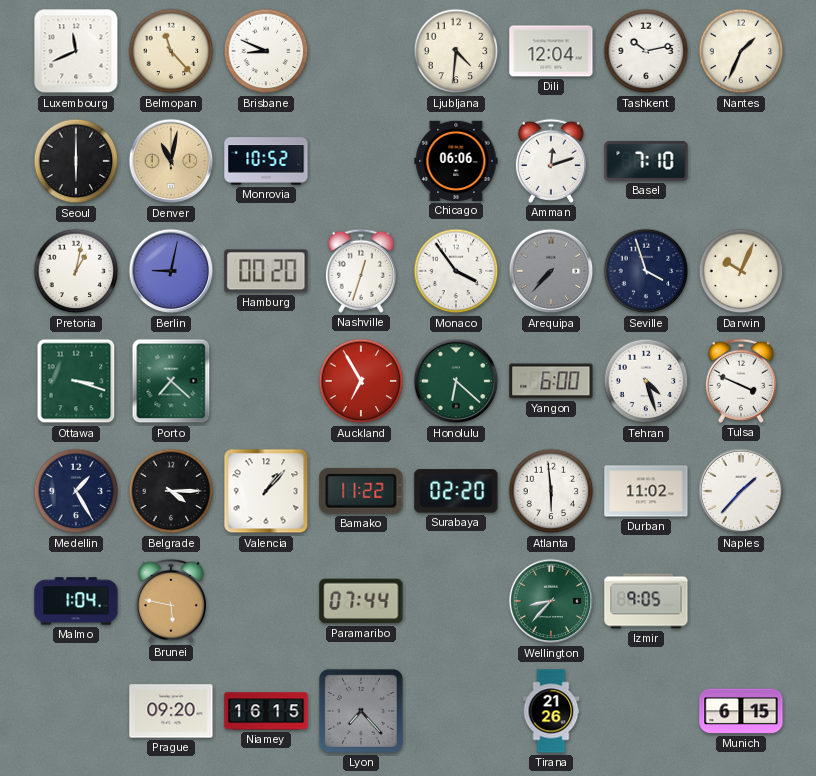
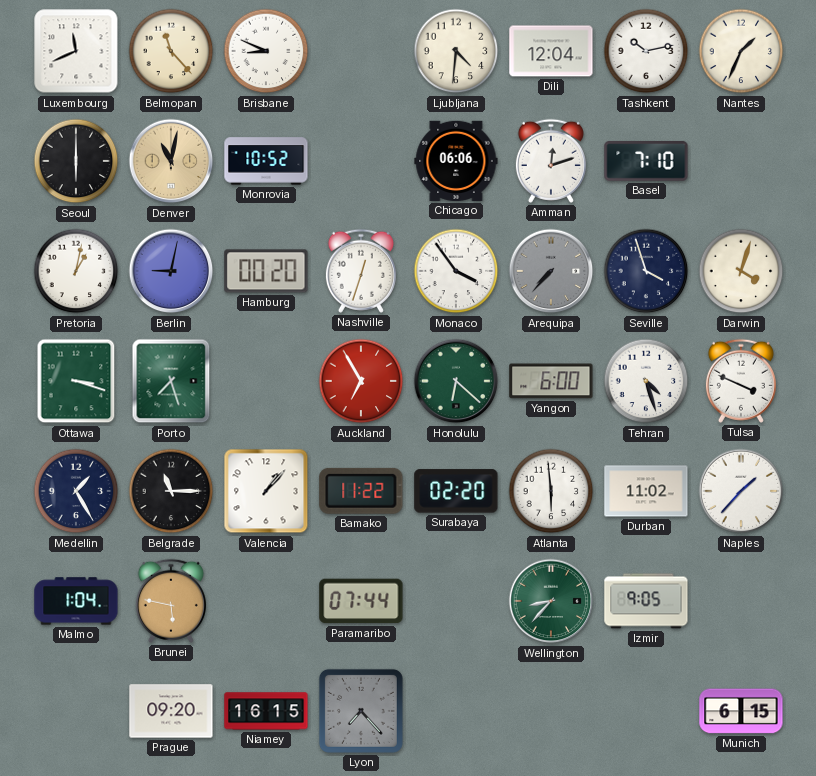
Darwin: 10:04 -> 4:03
Porto: 7:22 -> 7:27
Belgrade: 4:15 -> 11:15
Tirana: 21:26 -> none
